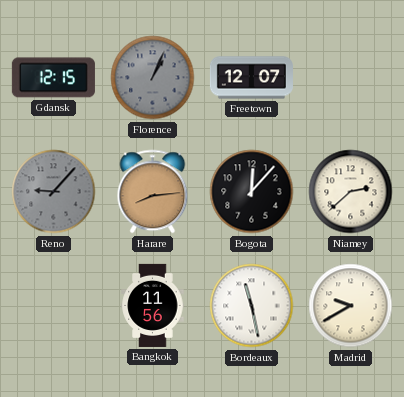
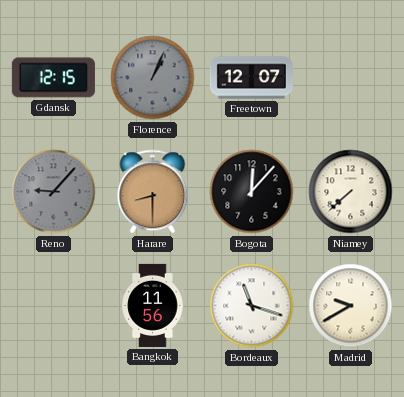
Harare: 8:14 -> 8:30
Niamey: 2:38 -> 7:38
Bordeaux: 11:28 -> 11:18
